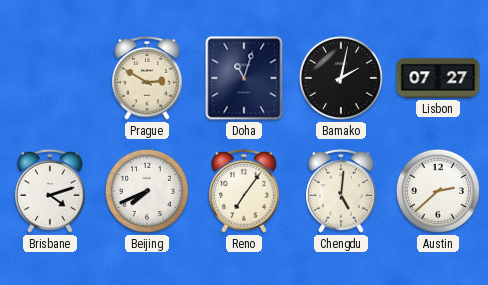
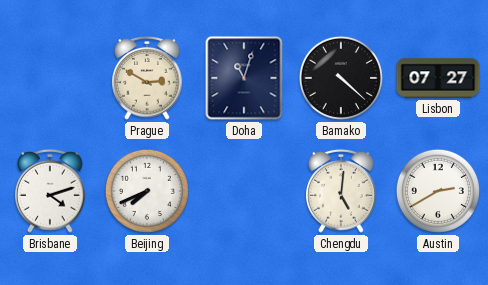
Bamako: 2:02 -> 4:22
Reno: 7:06 -> none
Austin: 2:38 -> 2:40
